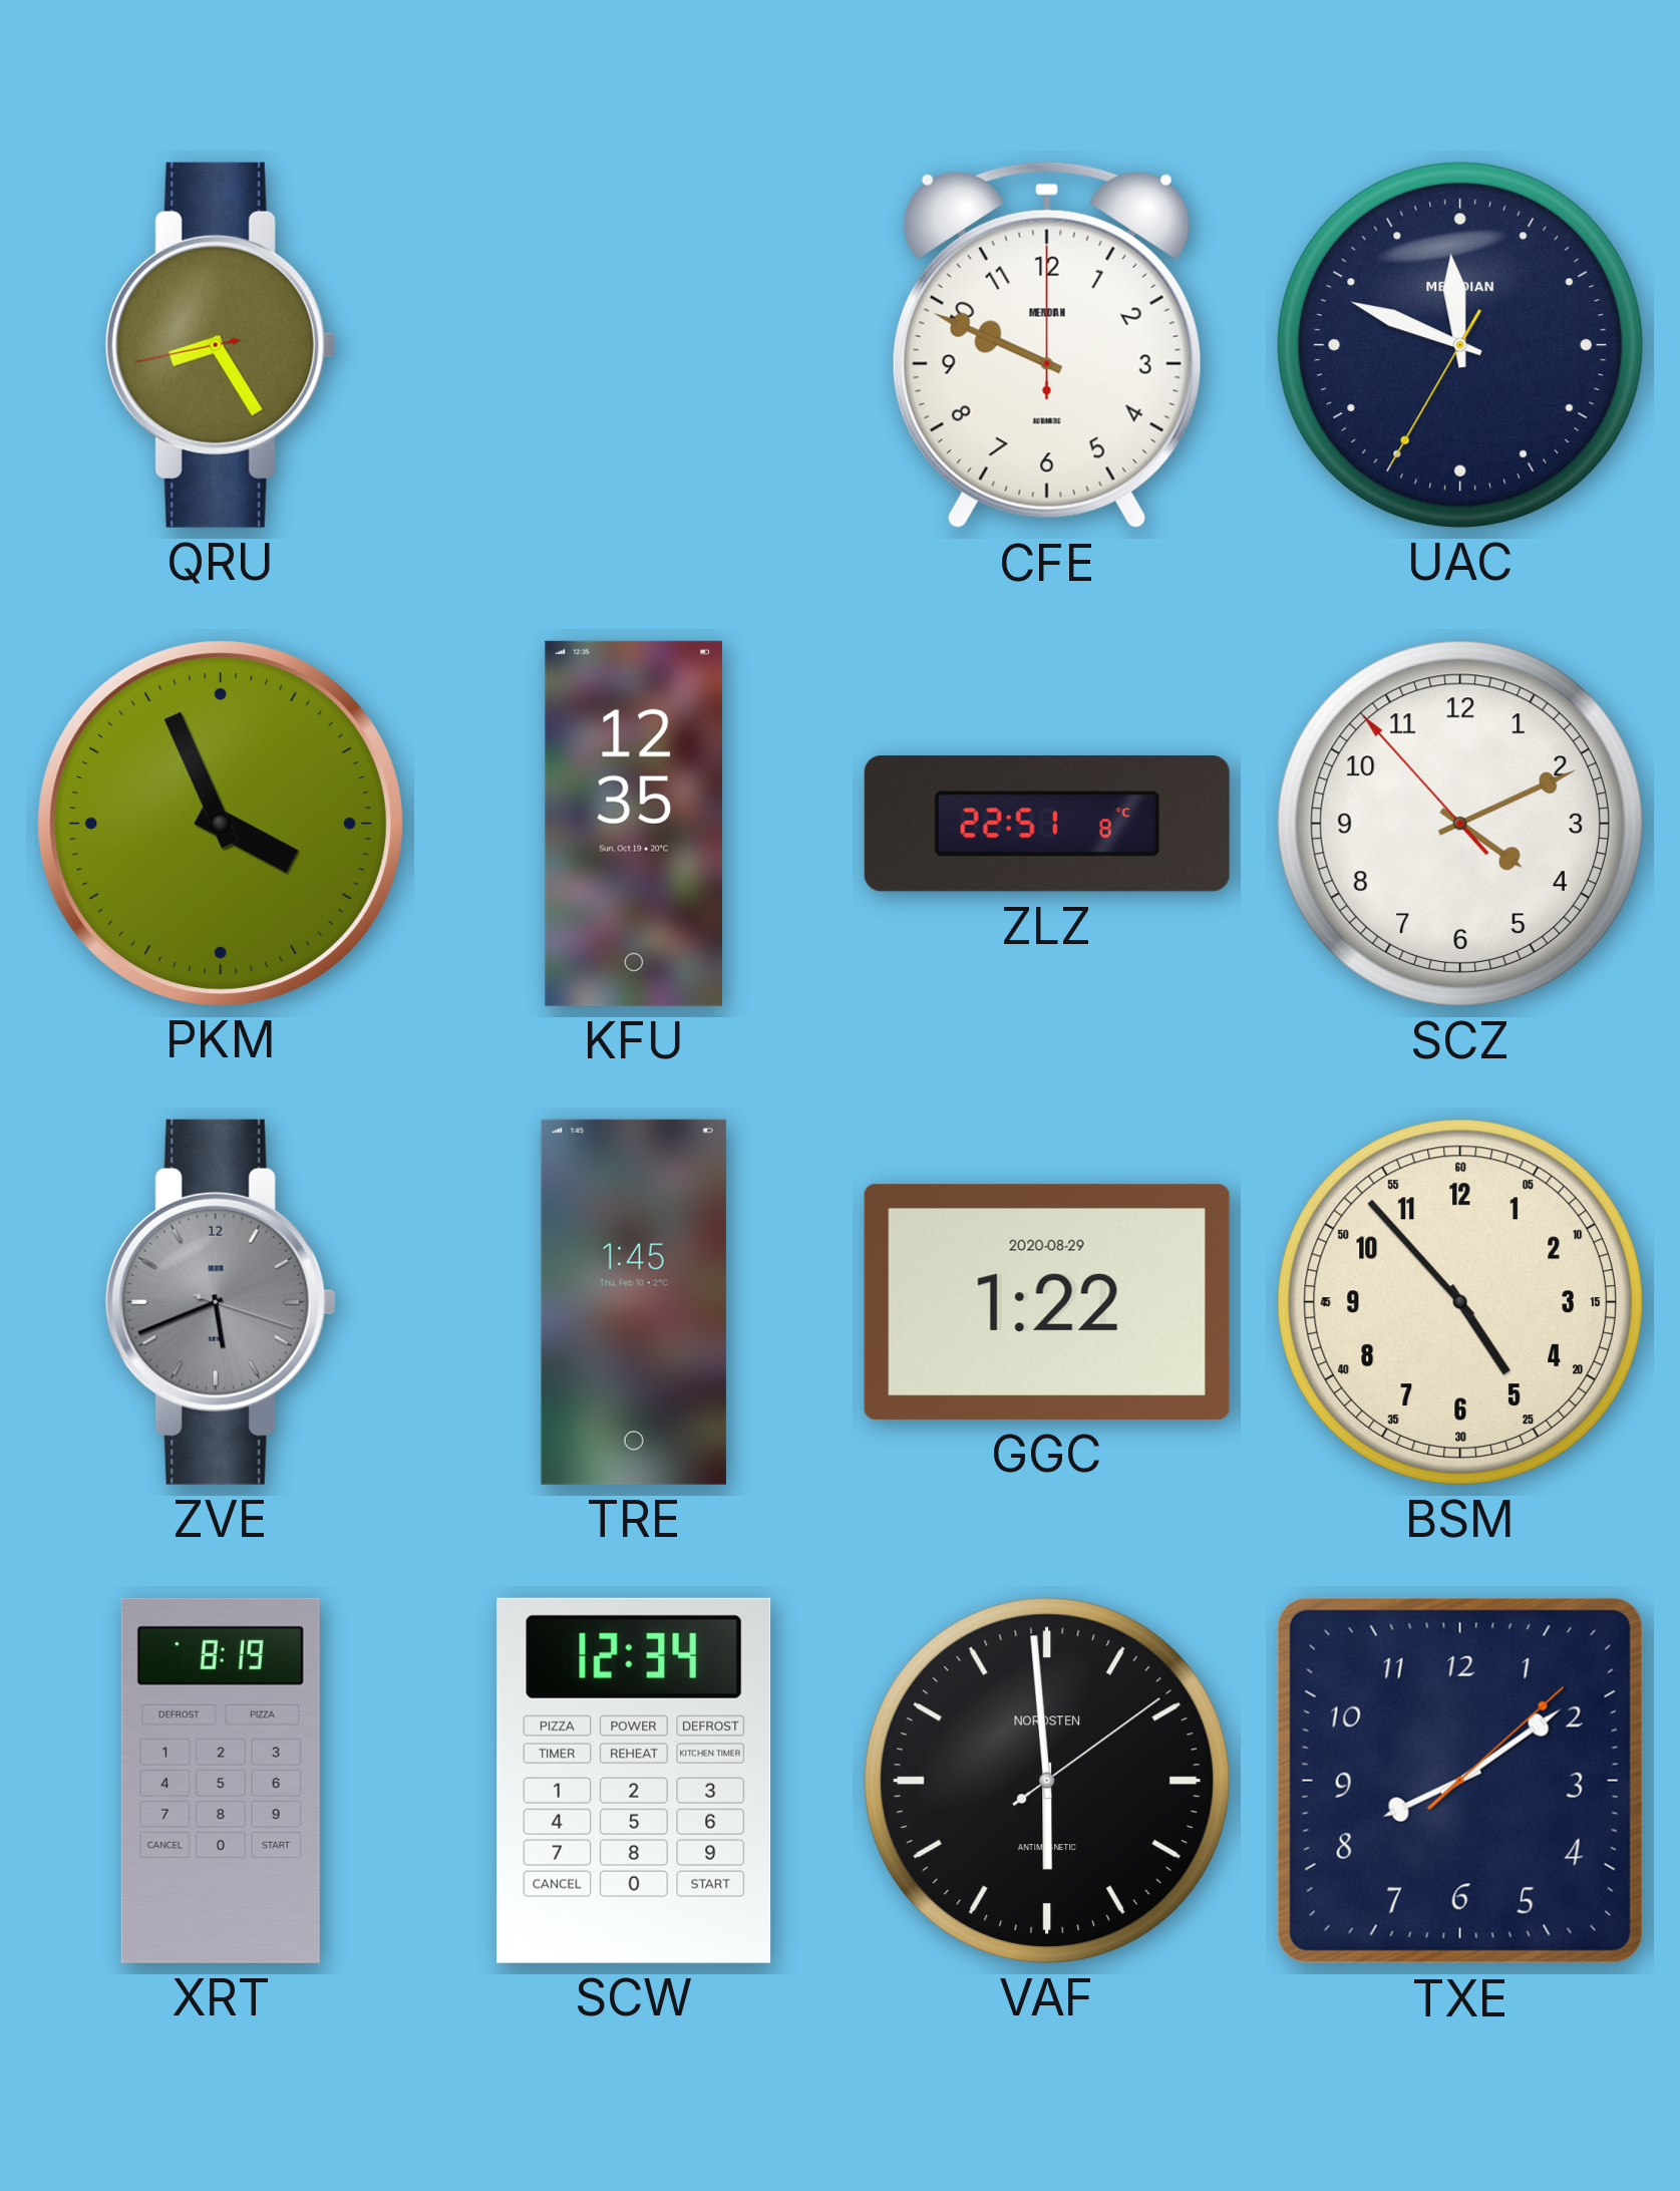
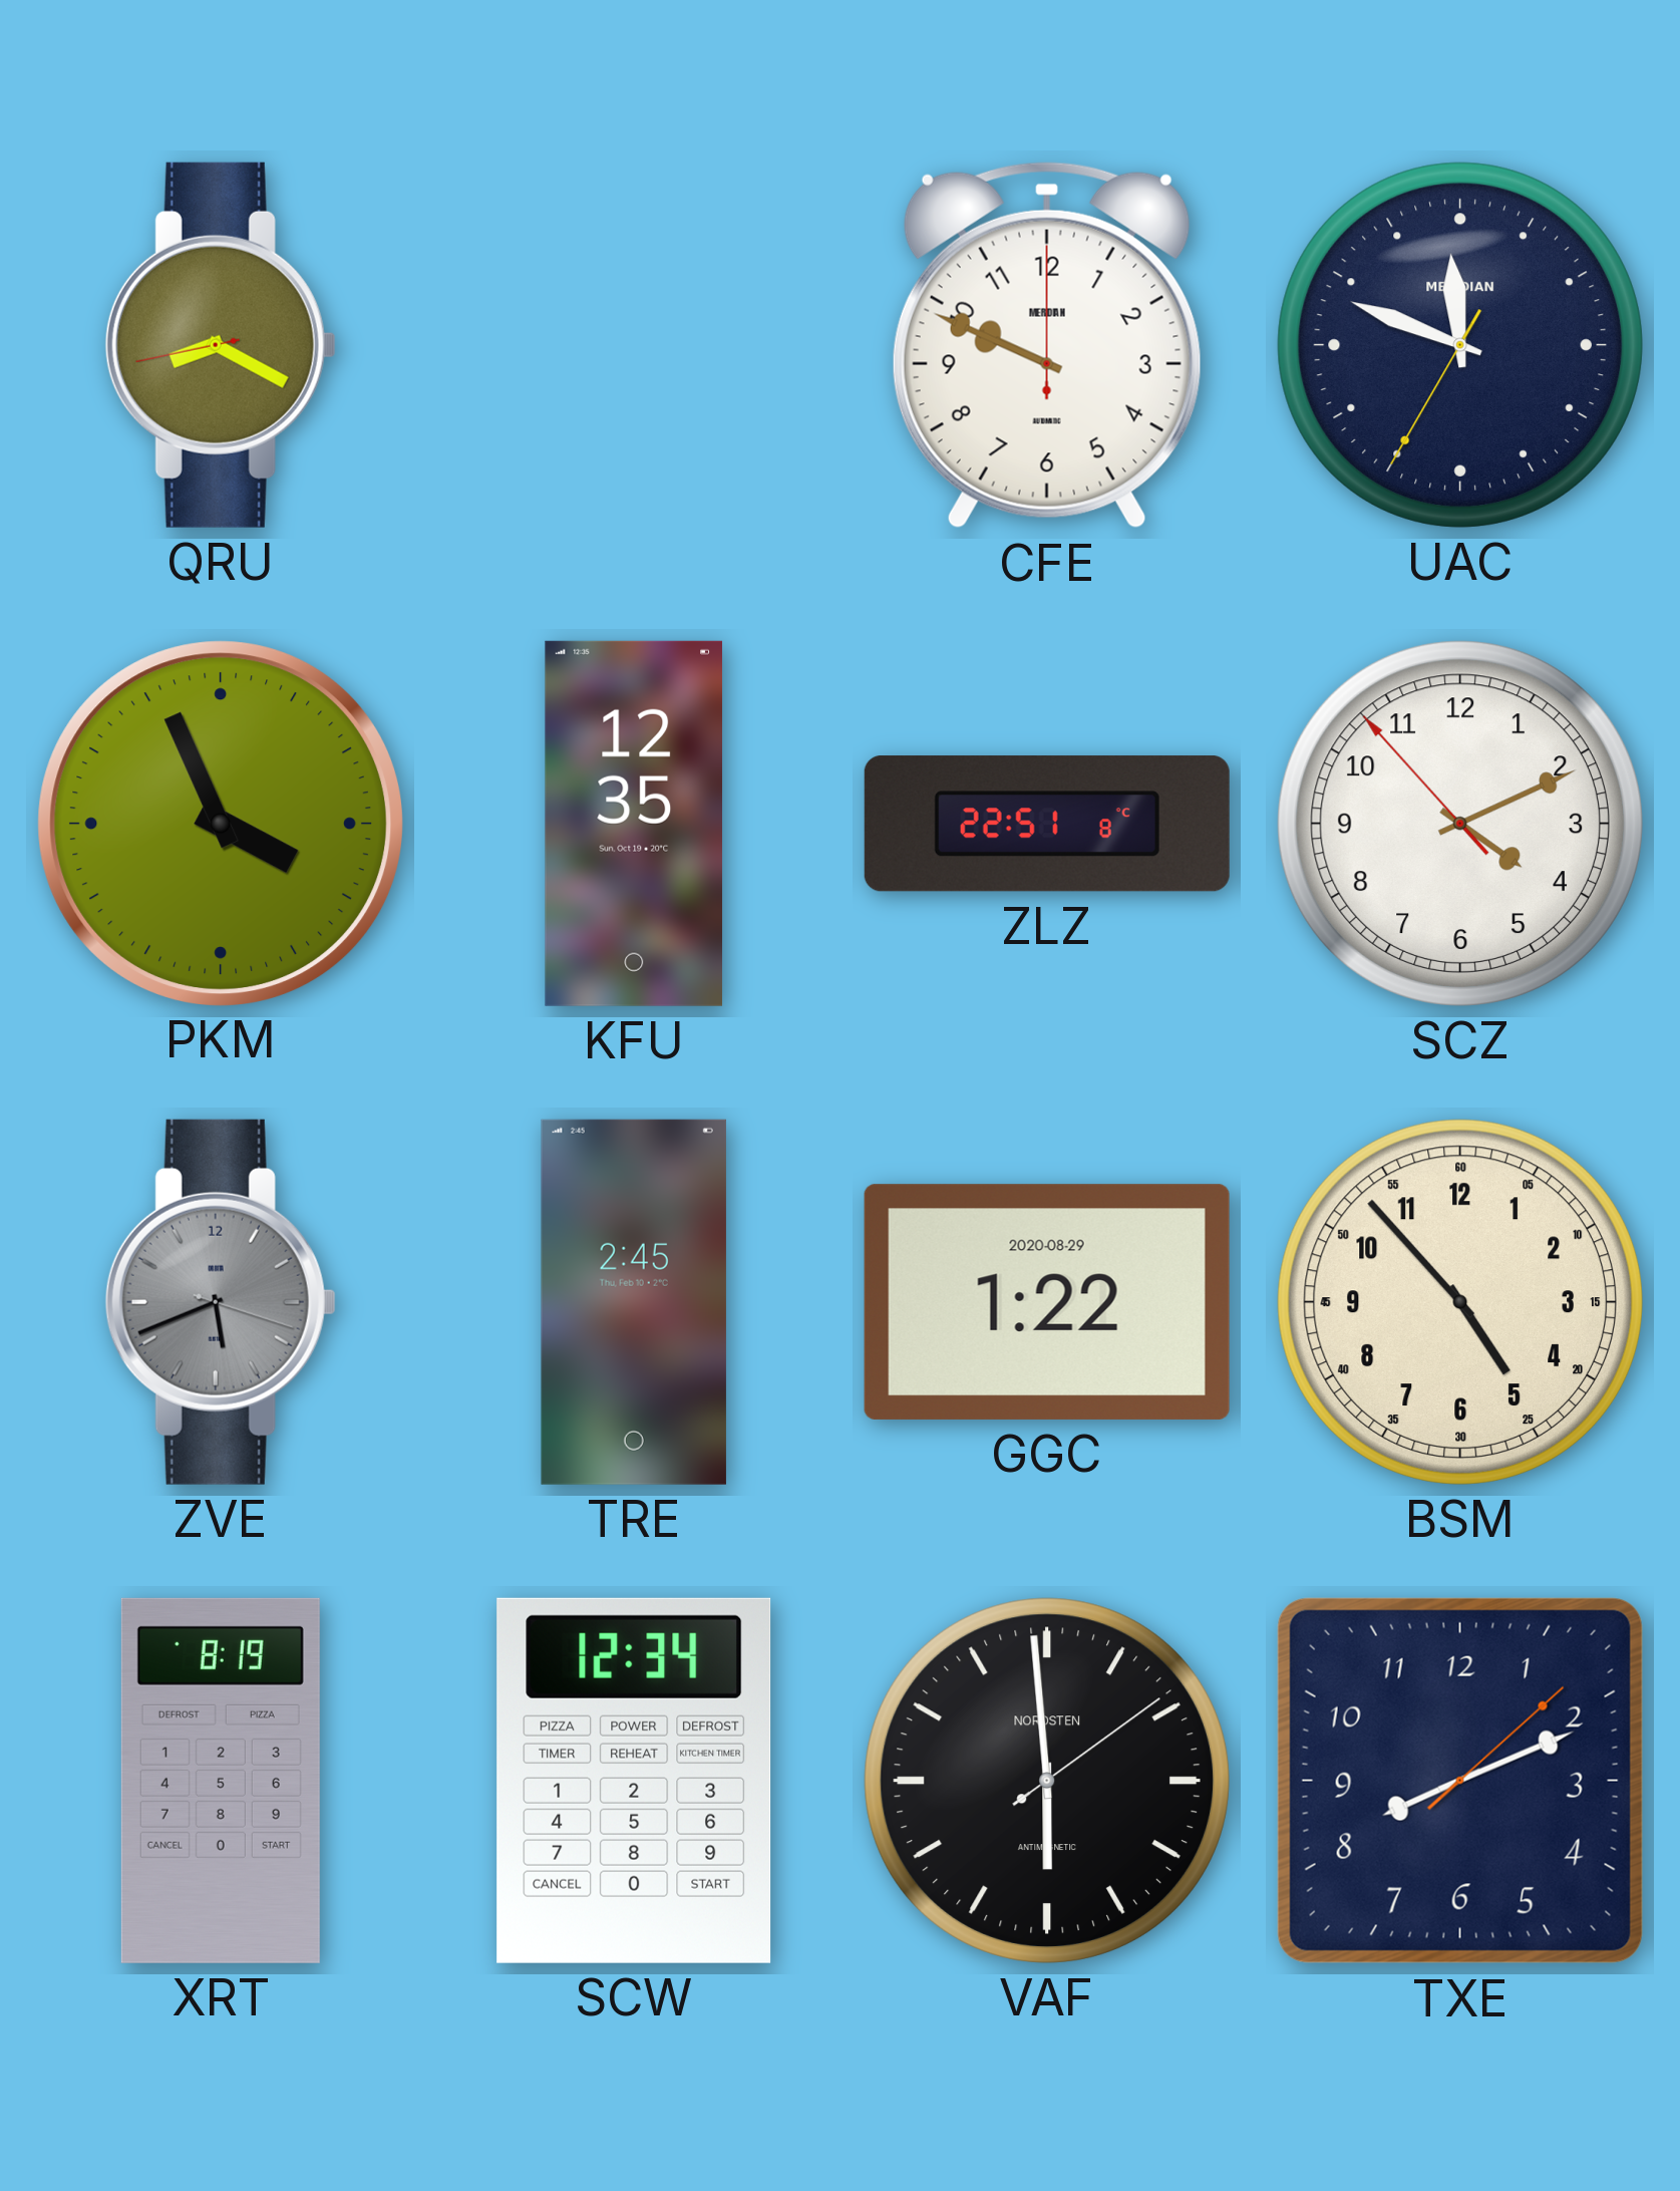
QRU: 8:24 -> 8:19
TRE: 1:45 -> 2:45
TXE: 8:09 -> 8:11
